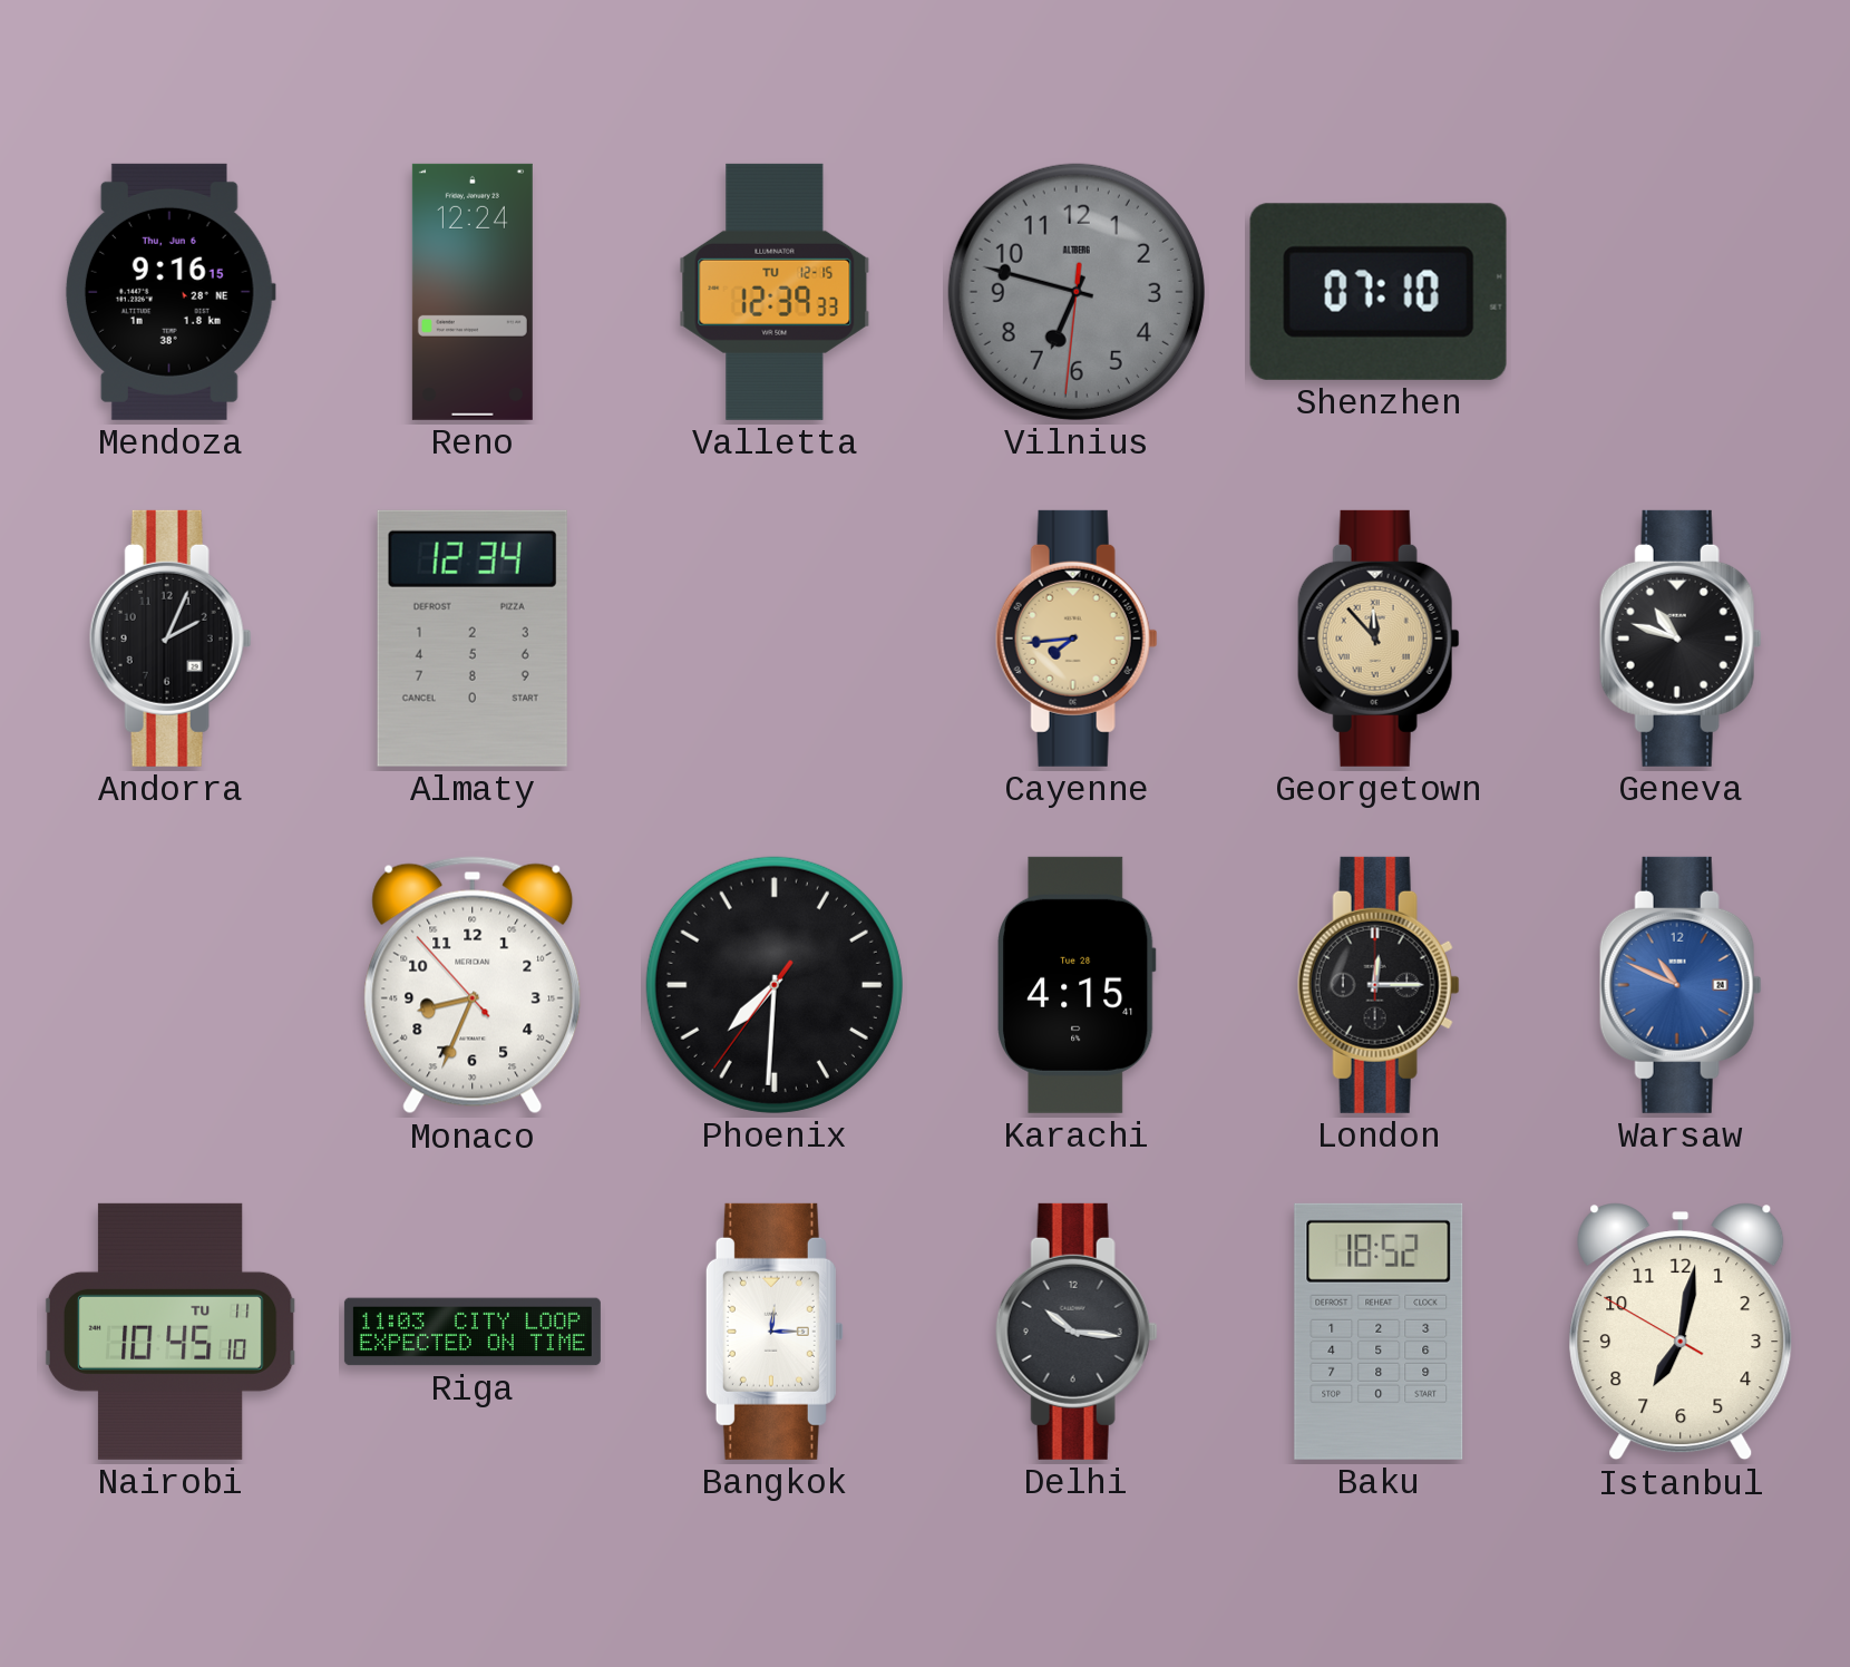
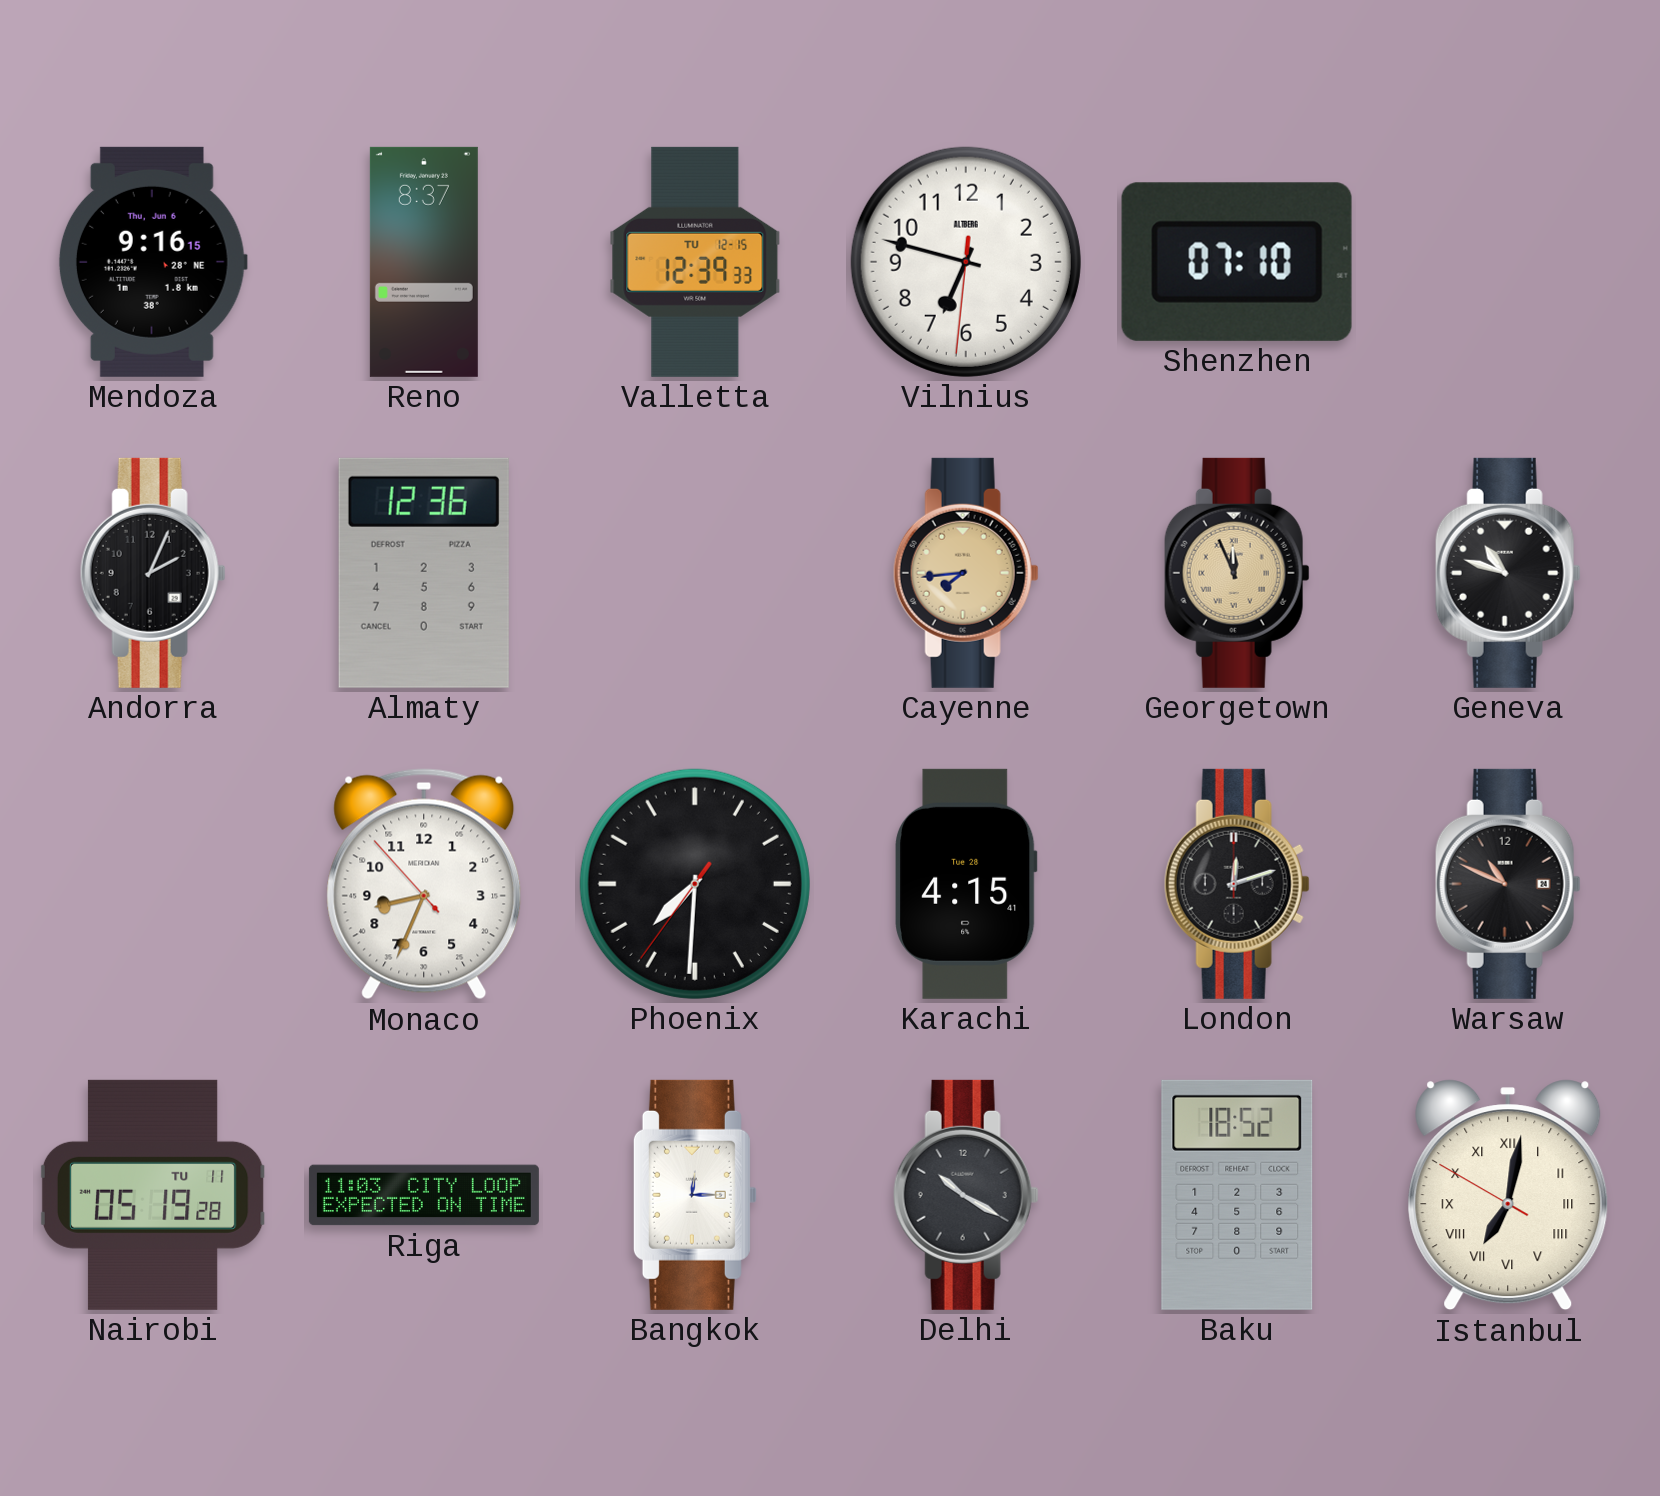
Reno: 12:24 -> 8:37
Vilnius dial: grey -> white
Almaty: 12:34 -> 12:36
Georgetown: 11:53 -> 11:56
London: 12:15 -> 12:12
Warsaw dial: blue -> black
Nairobi: 10:45 -> 05:19
Delhi: 10:16 -> 10:20
Istanbul numerals: Arabic -> Roman
